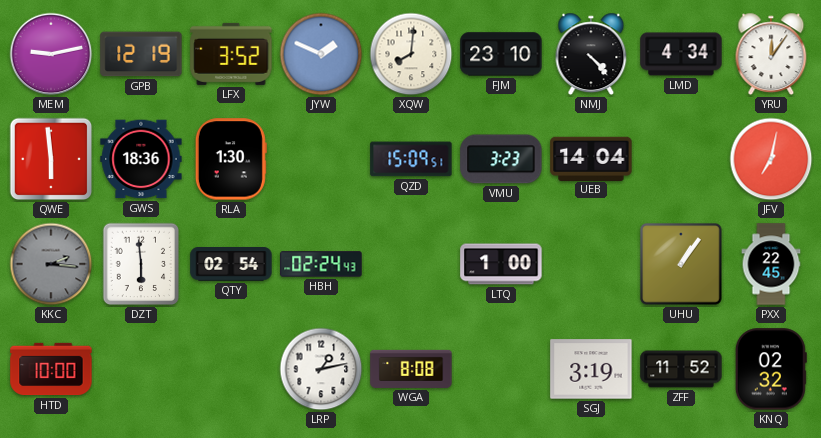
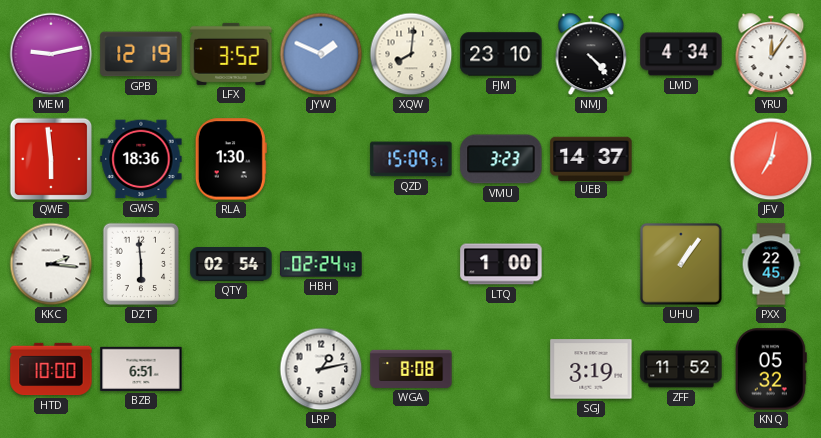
UEB: 14:04 -> 14:37
KKC dial: grey -> white
BZB: none -> 6:51
KNQ: 02:32 -> 05:32
